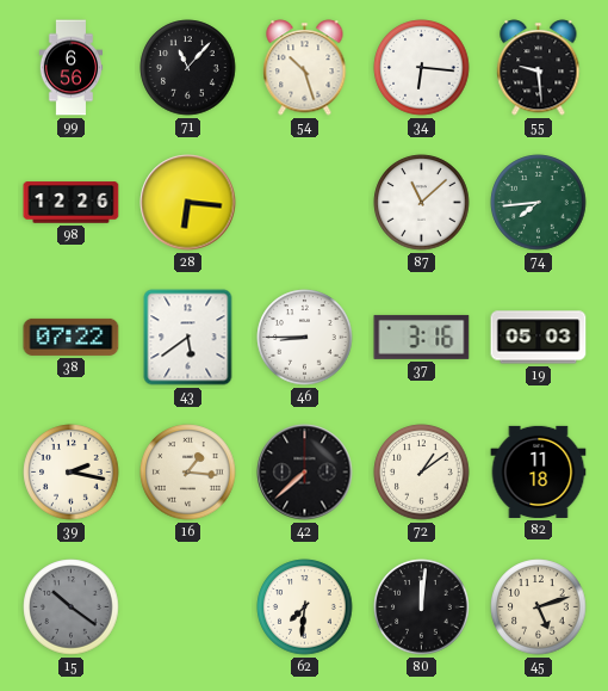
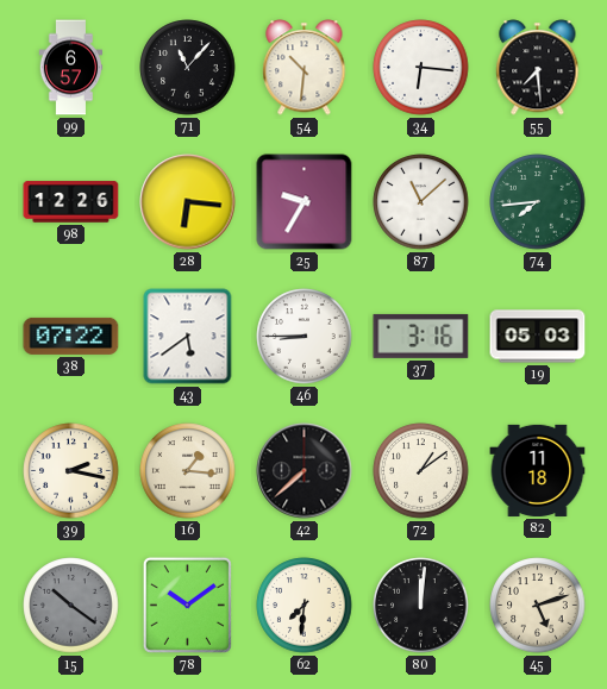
99: 6:56 -> 6:57
54: 10:27 -> 10:31
55: 9:29 -> 7:29
25: none -> 9:35
78: none -> 10:09
